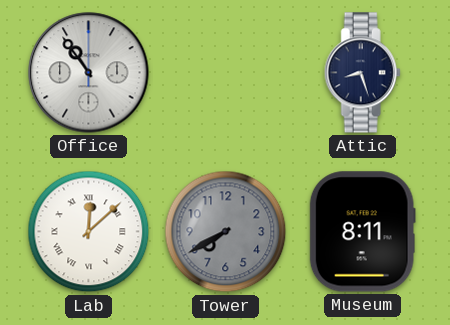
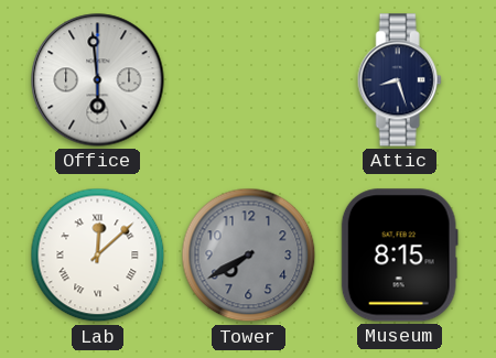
Office: 10:54 -> 5:59
Museum: 8:11 -> 8:15
